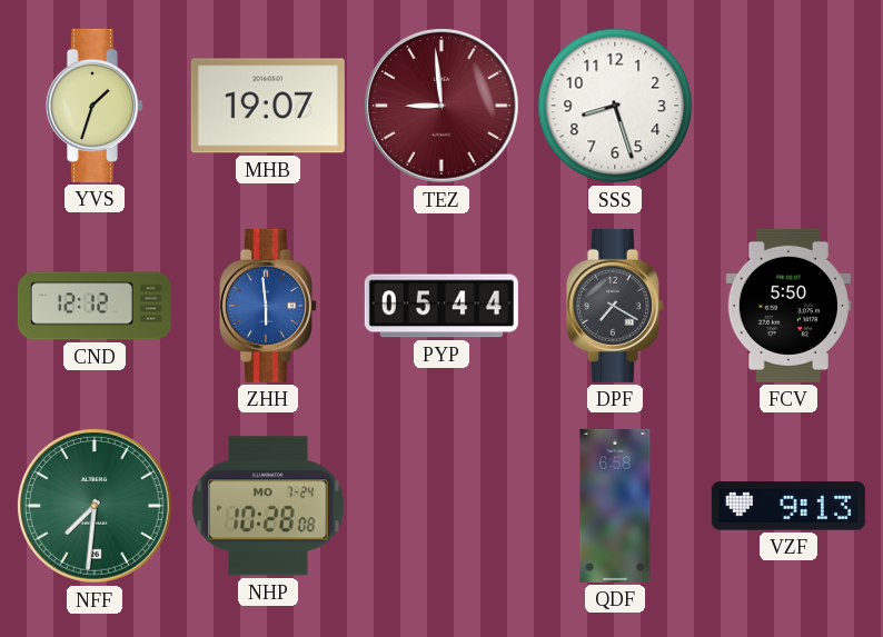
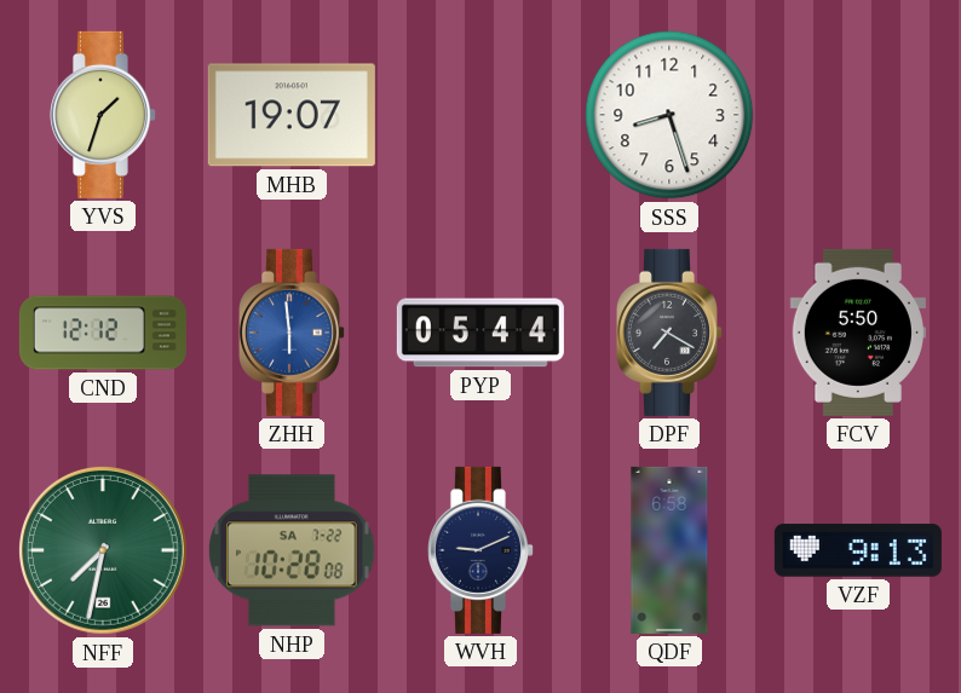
TEZ: 8:59 -> none
NFF: 7:31 -> 7:32
NHP date: MO 7-24 -> SA 7-22
WVH: none -> 9:11
